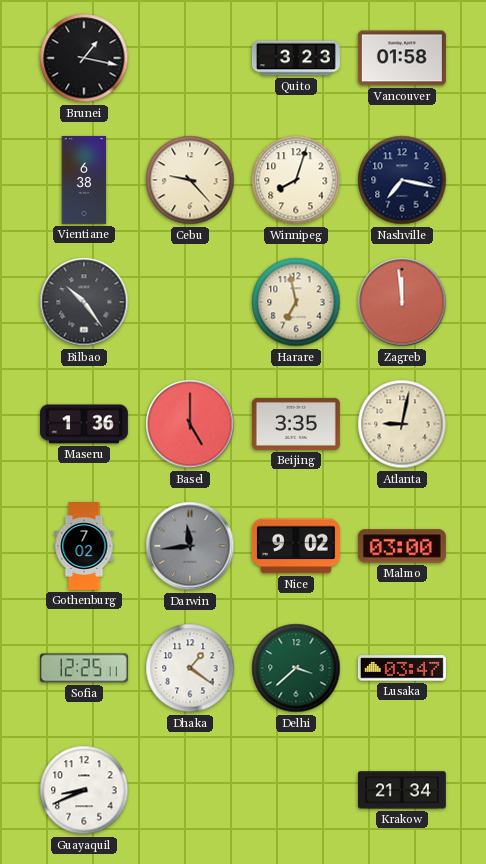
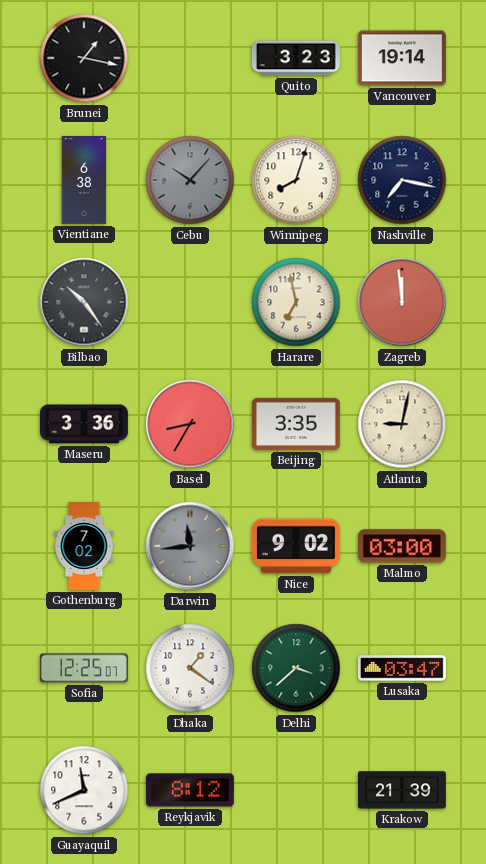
Vancouver: 01:58 -> 19:14
Cebu: 9:23 -> 10:07
Cebu dial: cream -> grey
Maseru: 1:36 -> 3:36
Basel: 5:00 -> 8:35
Sofia: 12:25:11 -> 12:25:07
Guayaquil: 8:41 -> 11:41
Reykjavik: none -> 8:12
Krakow: 21:34 -> 21:39
